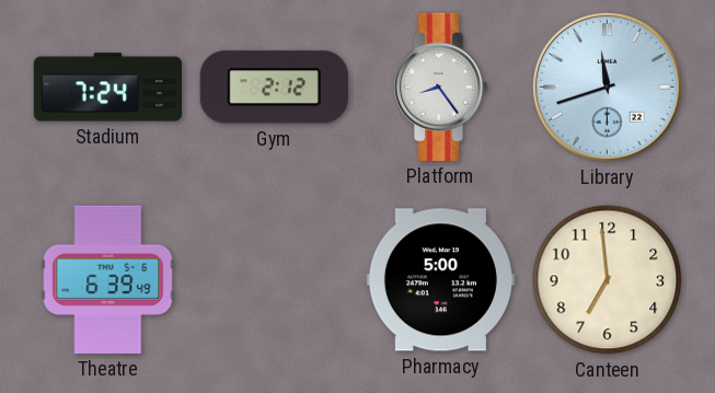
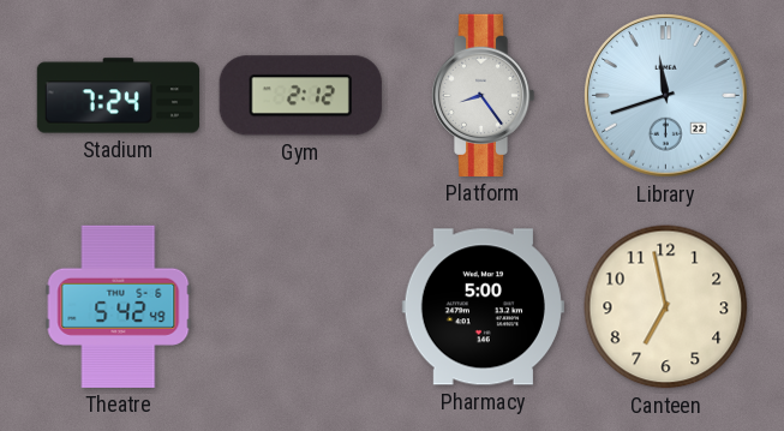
Theatre: 6:39 -> 5:42
Canteen: 6:59 -> 6:58
